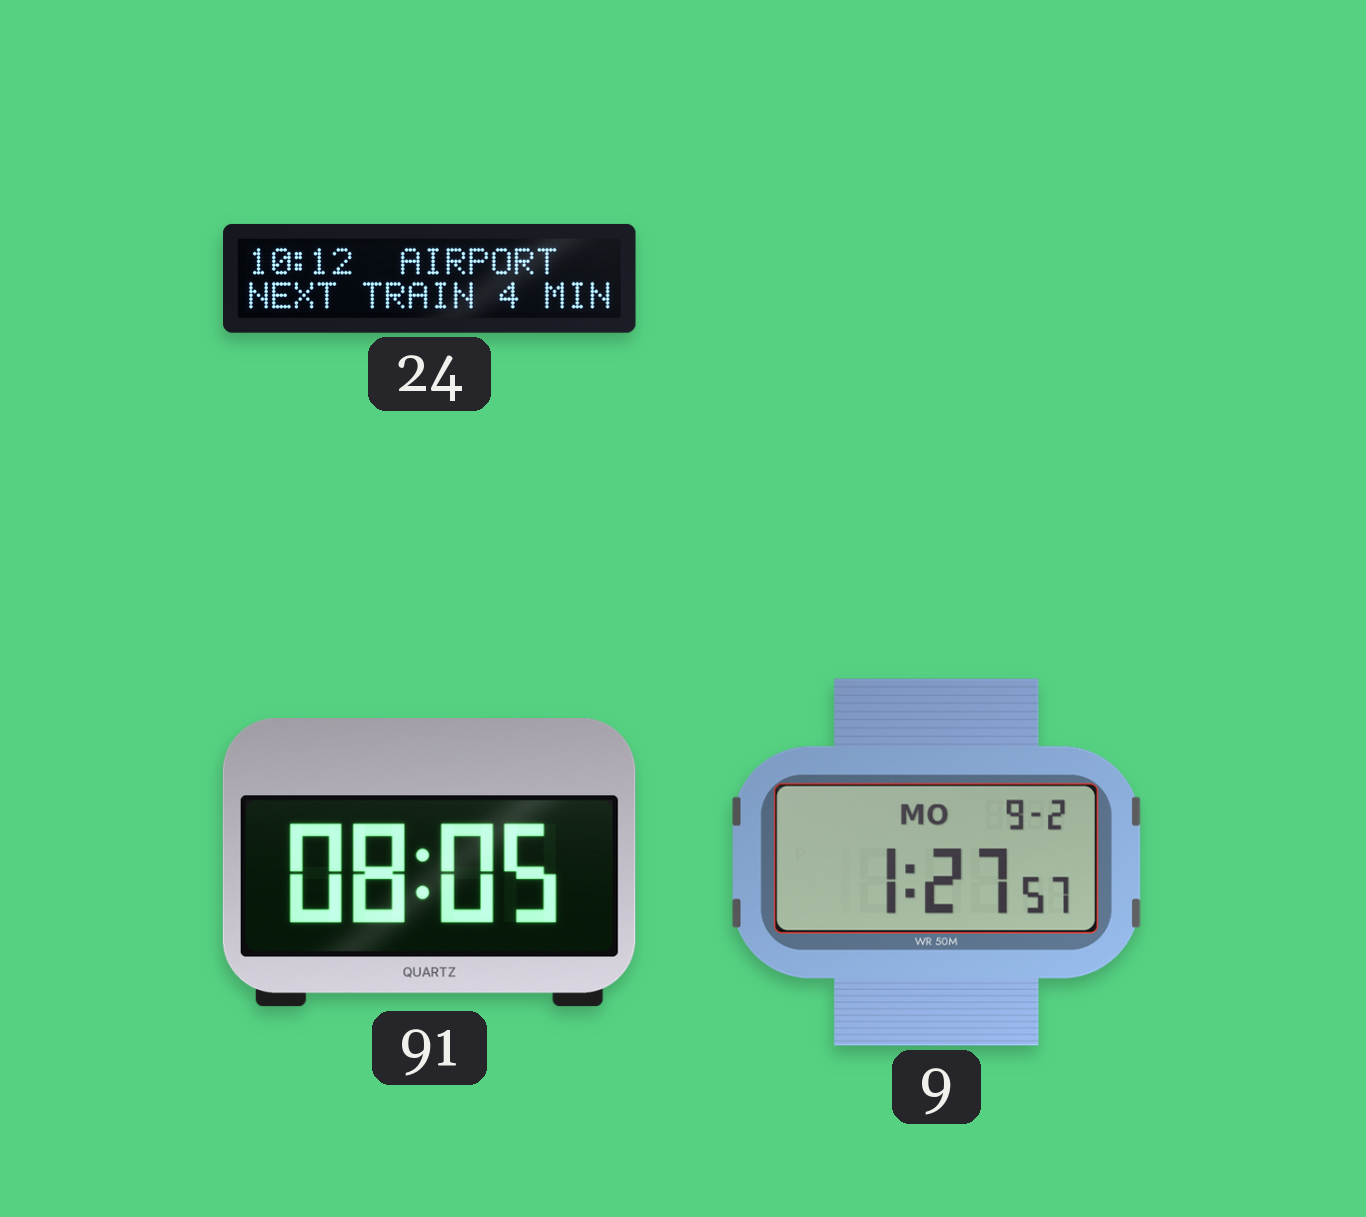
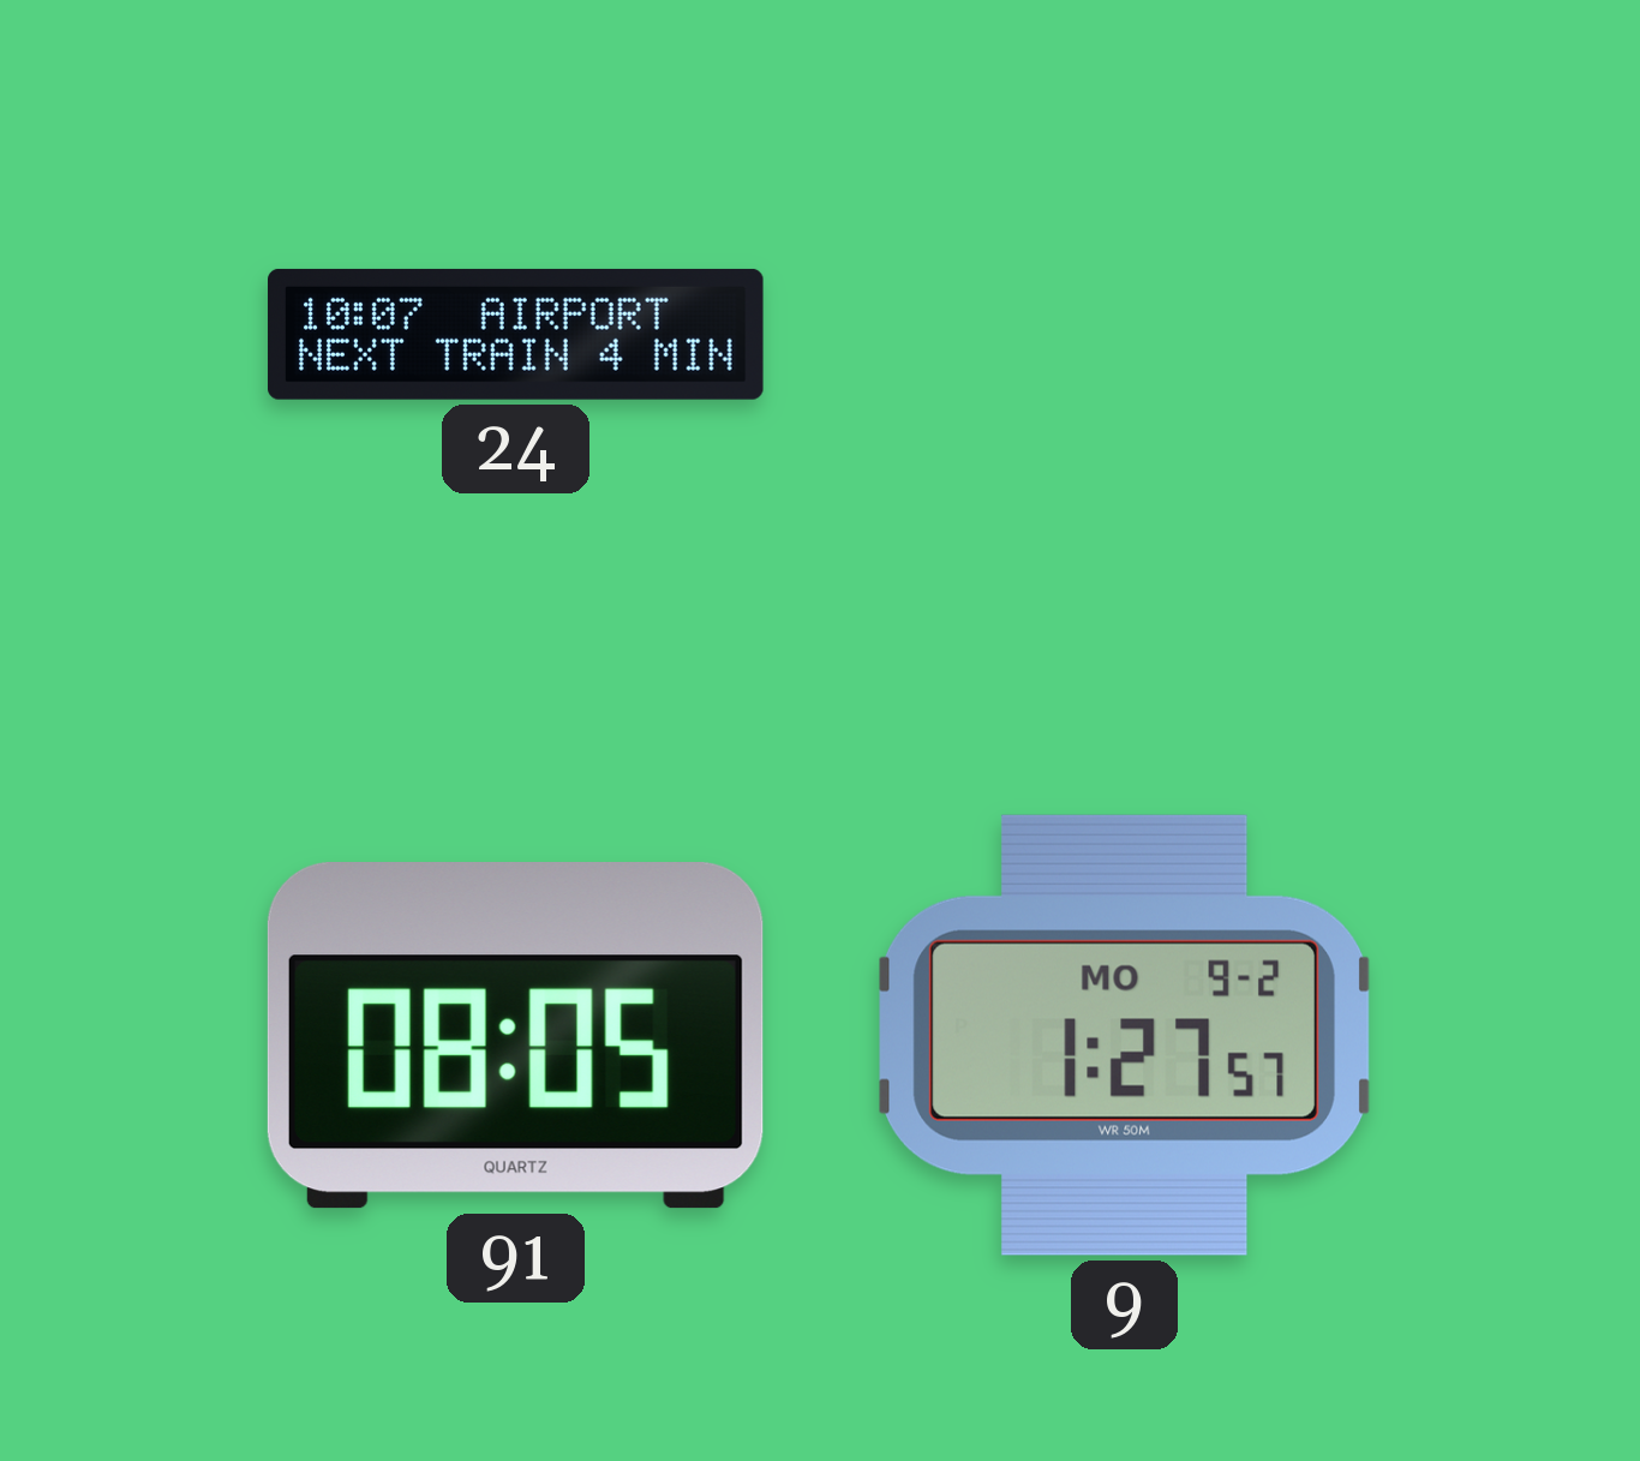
24: 10:12 -> 10:07
